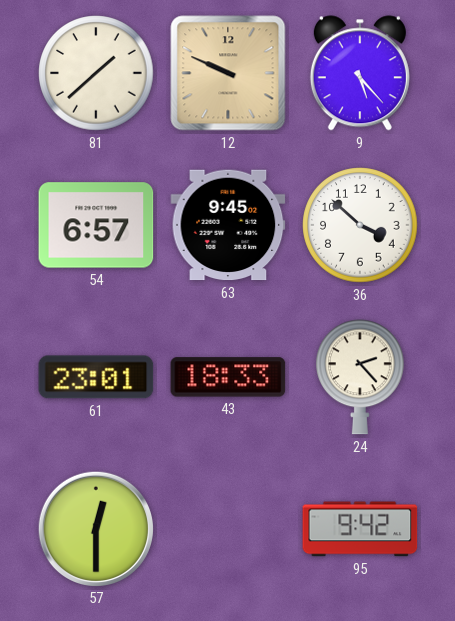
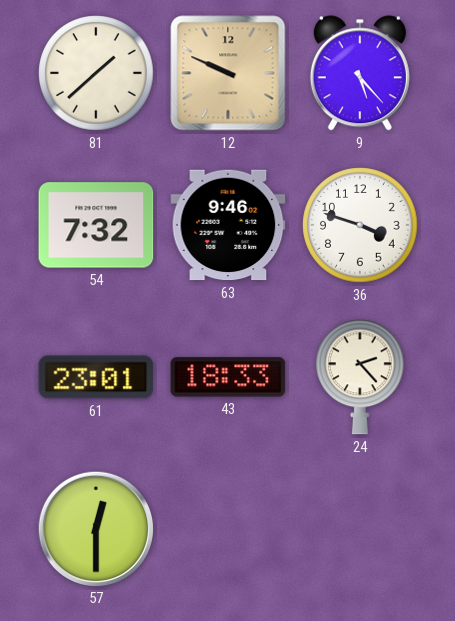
54: 6:57 -> 7:32
63: 9:45 -> 9:46
36: 3:52 -> 3:48
95: 9:42 -> none
